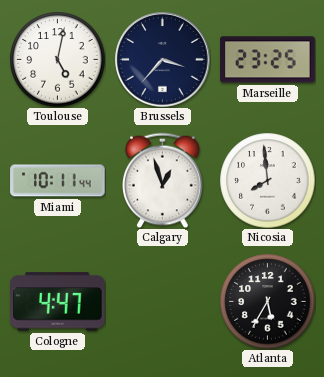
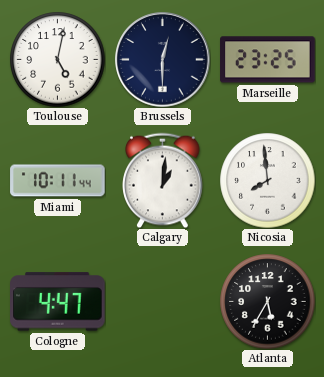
Brussels: 3:37 -> 12:30
Calgary: 12:57 -> 1:01
